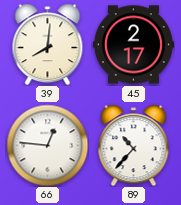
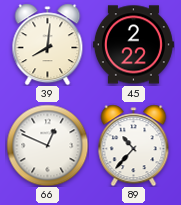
45: 2:17 -> 2:22
66: 12:46 -> 12:49
